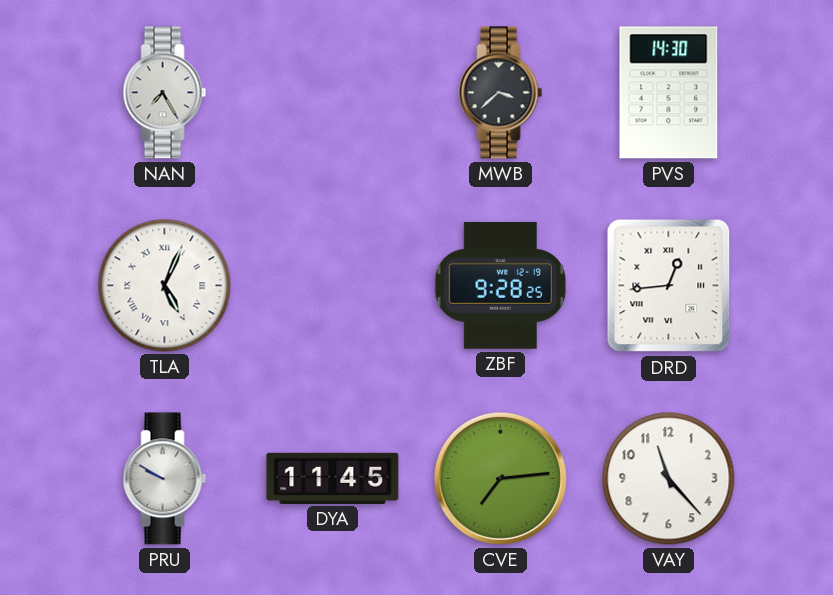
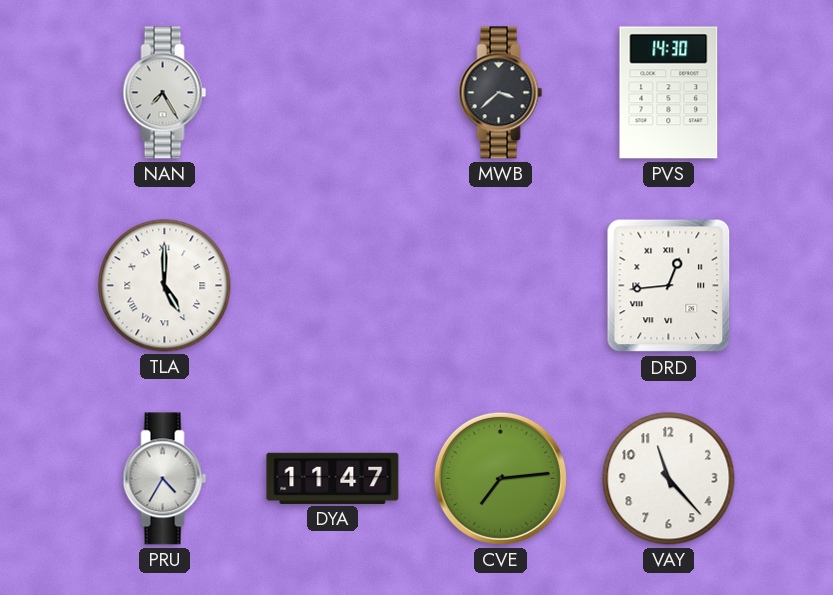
TLA: 5:04 -> 5:00
ZBF: 9:28 -> none
PRU: 9:50 -> 4:35
DYA: 11:45 -> 11:47
